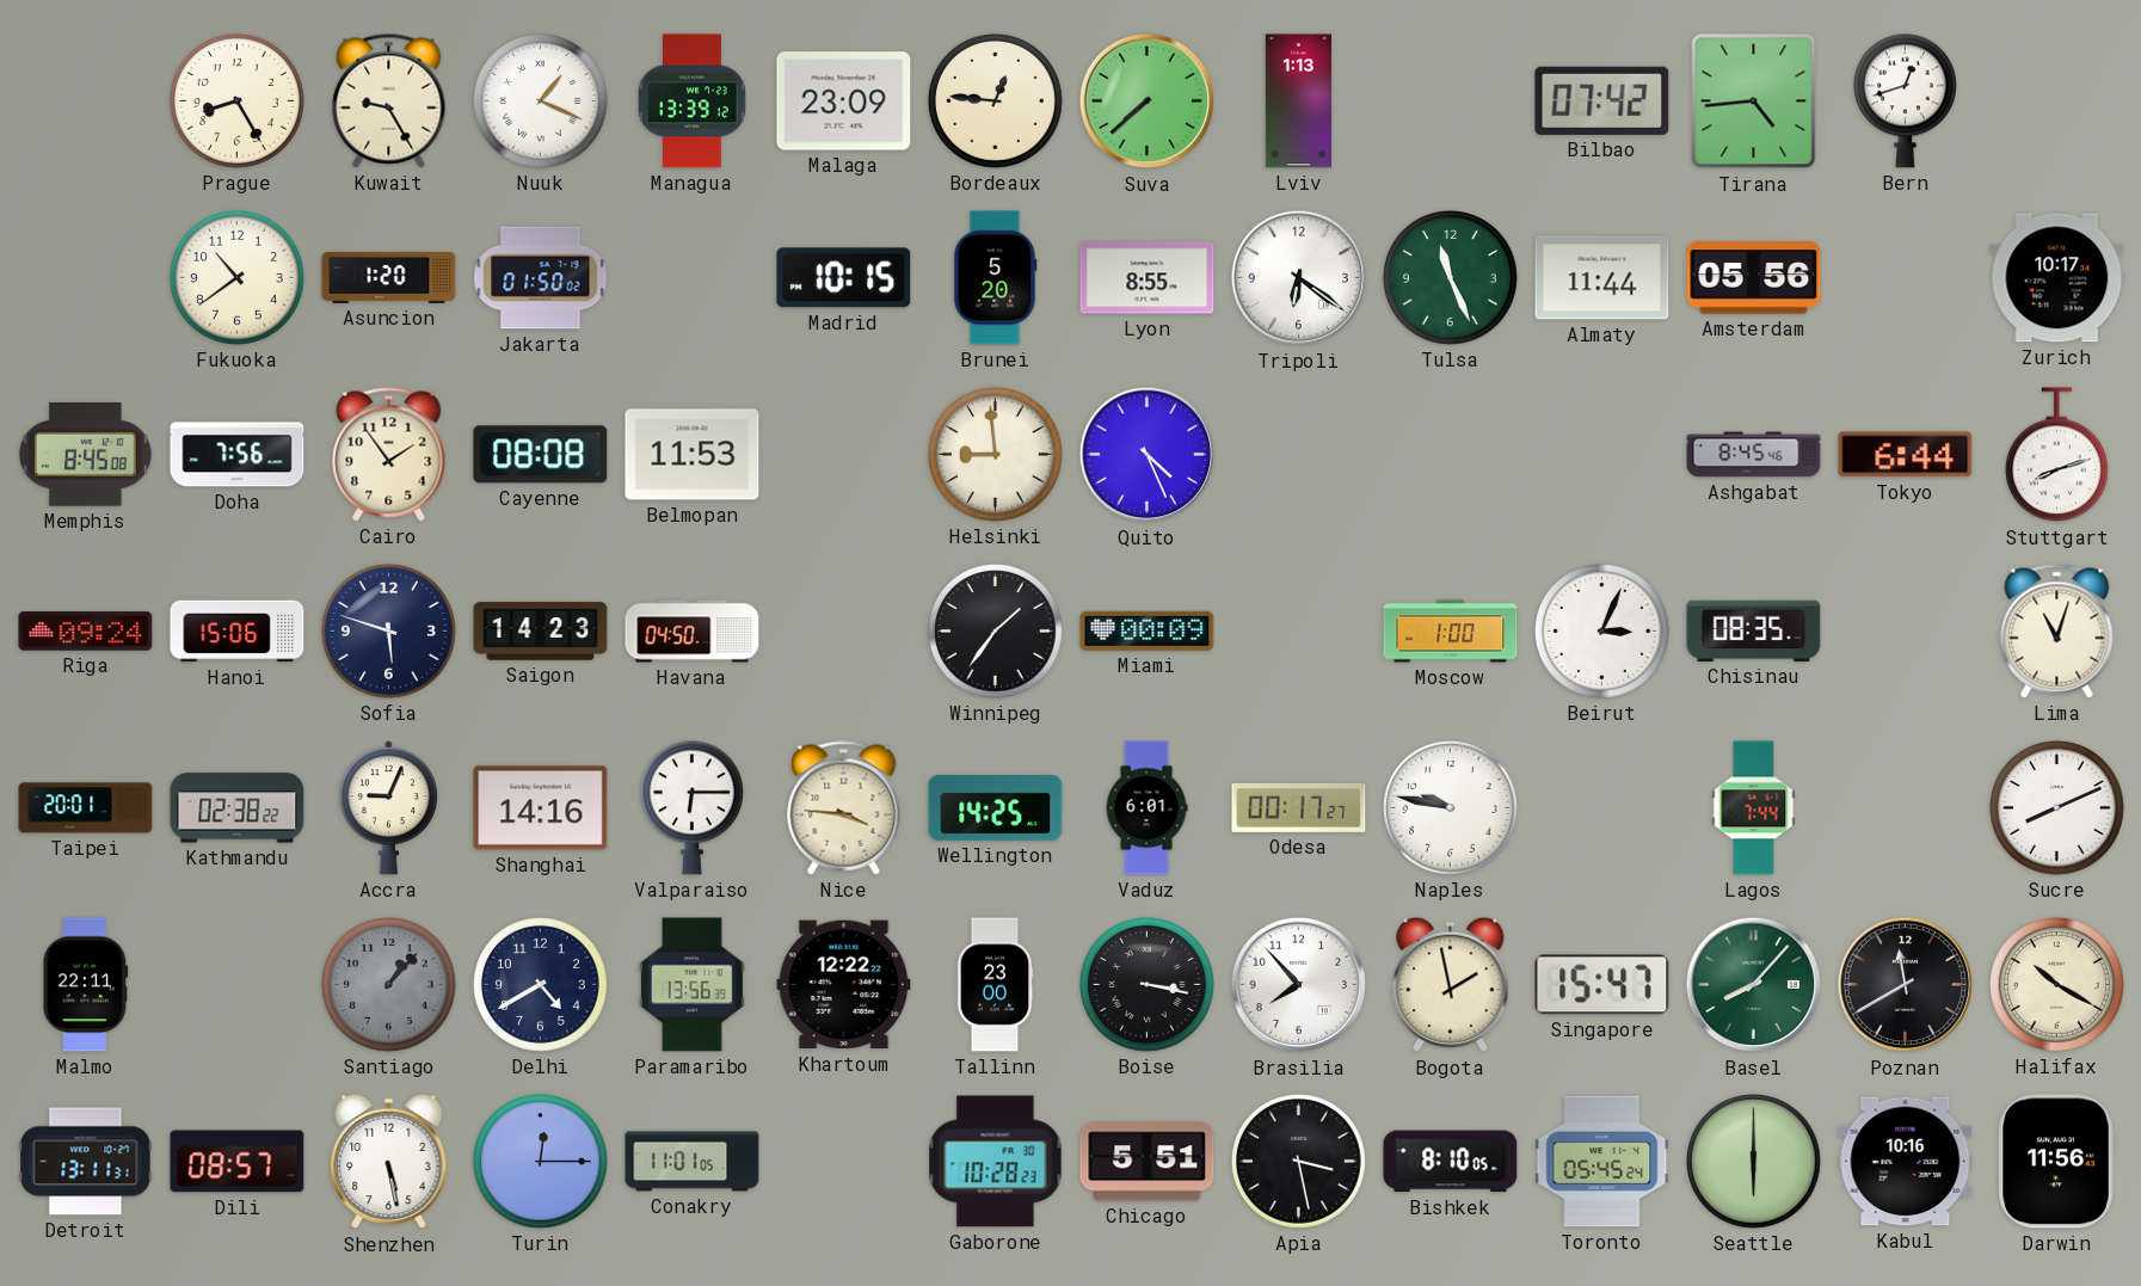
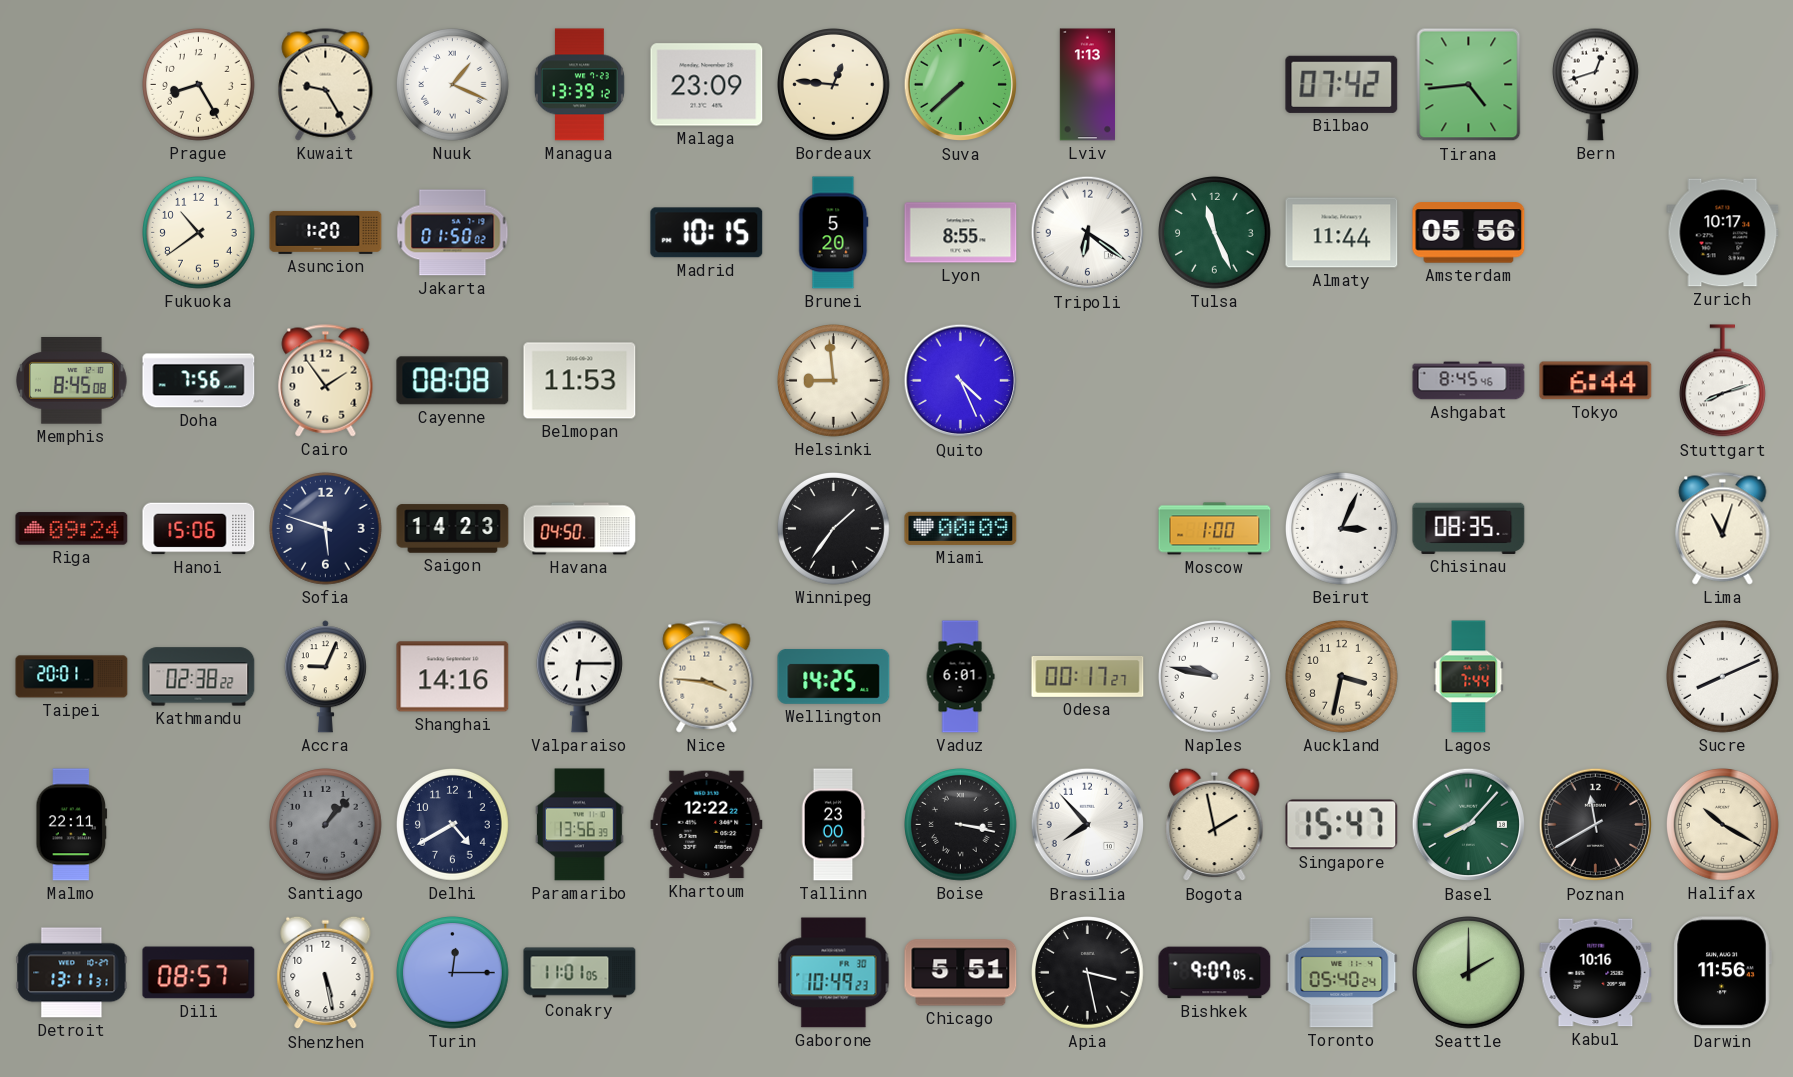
Auckland: none -> 3:32
Gaborone: 10:28 -> 10:49
Bishkek: 8:10 -> 9:07
Toronto: 05:45 -> 05:40
Seattle: 6:00 -> 2:00
